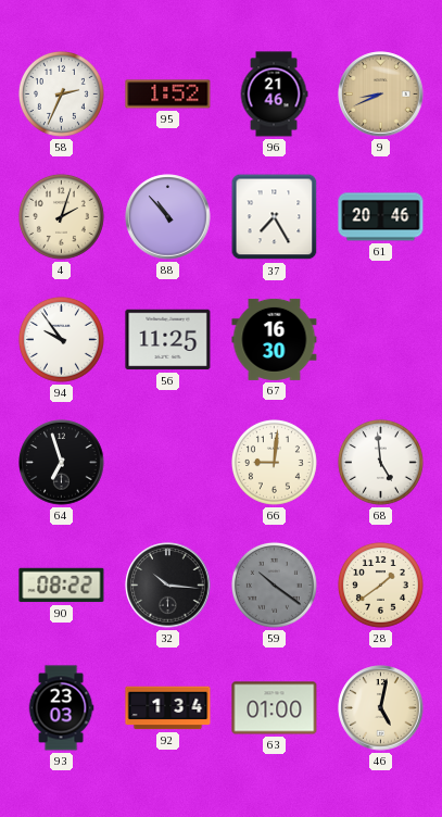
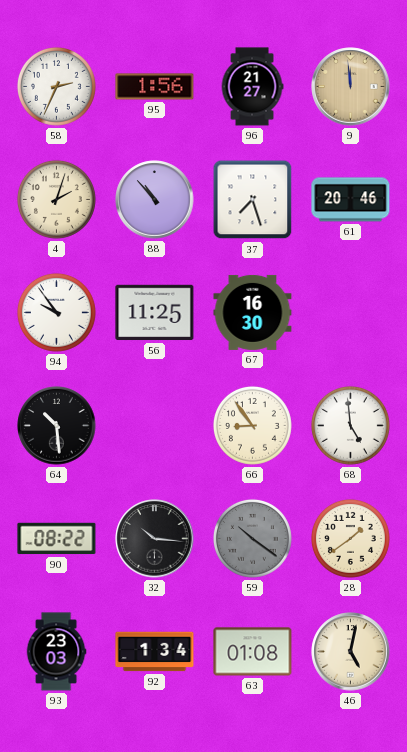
95: 1:52 -> 1:56
96: 21:46 -> 21:27
9: 8:41 -> 11:59
37: 7:25 -> 7:27
64: 6:57 -> 10:29
66: 9:01 -> 8:54
63: 01:00 -> 01:08
